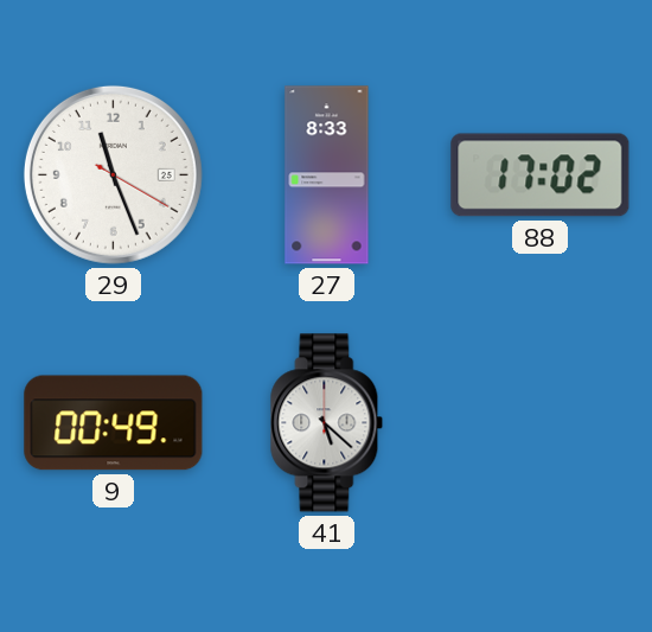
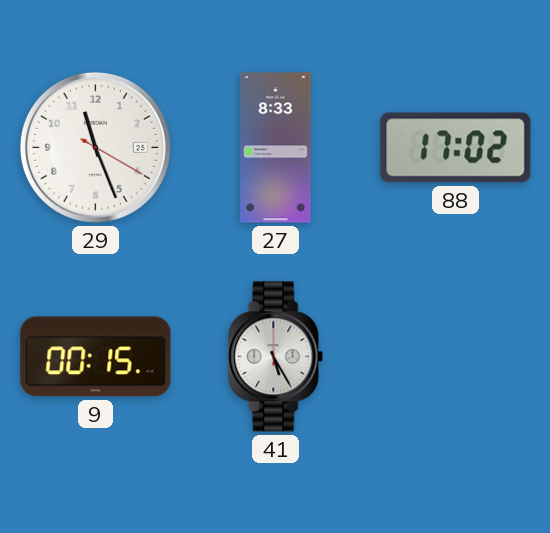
9: 00:49 -> 00:15
41: 5:22 -> 5:25
